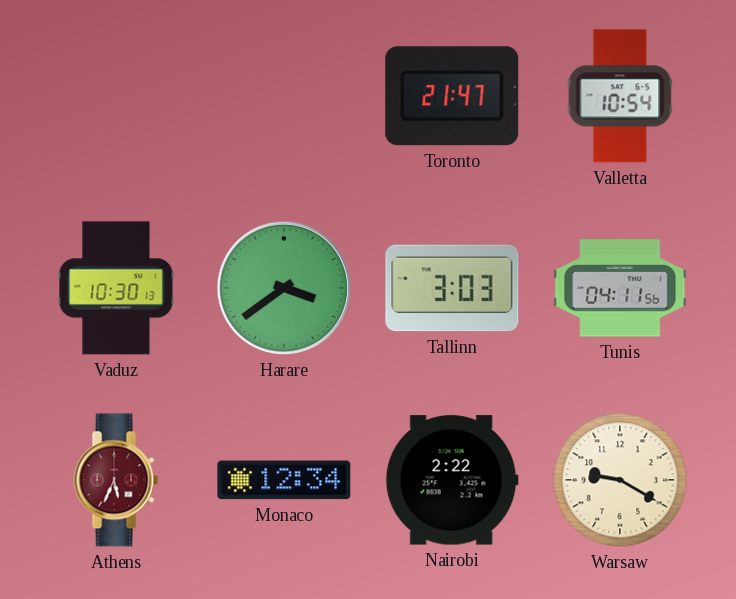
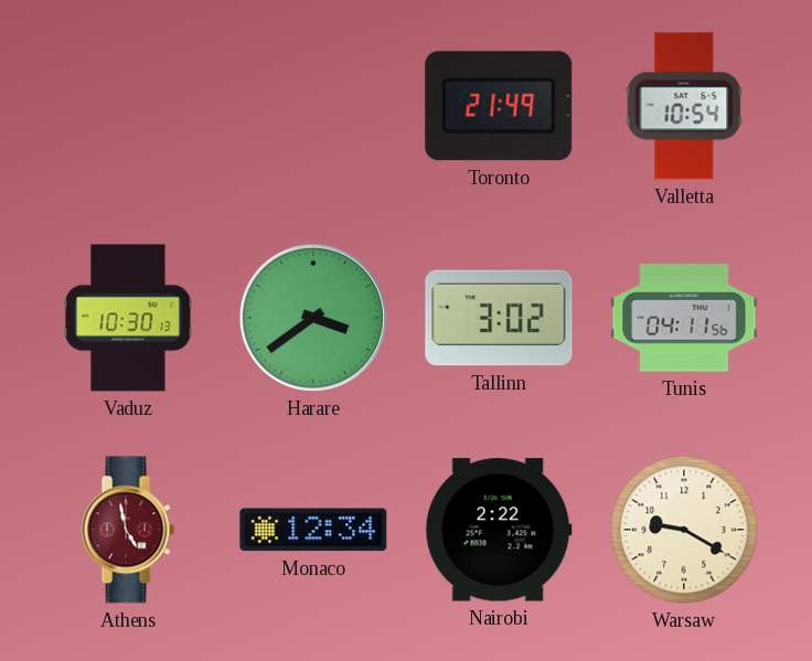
Toronto: 21:47 -> 21:49
Tallinn: 3:03 -> 3:02
Athens: 5:34 -> 4:58
